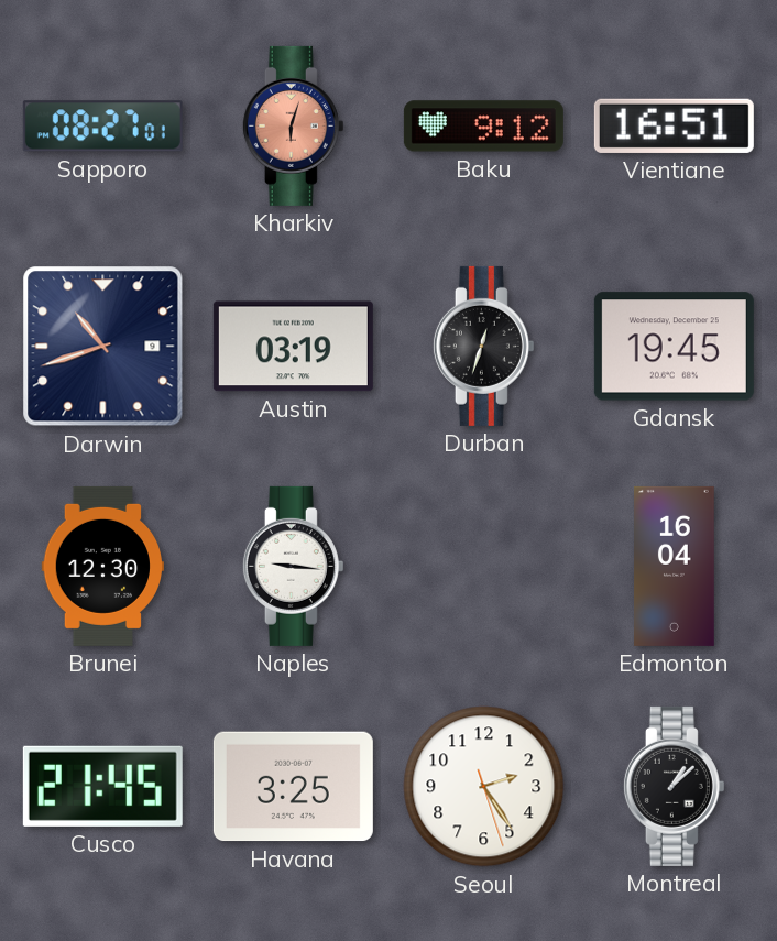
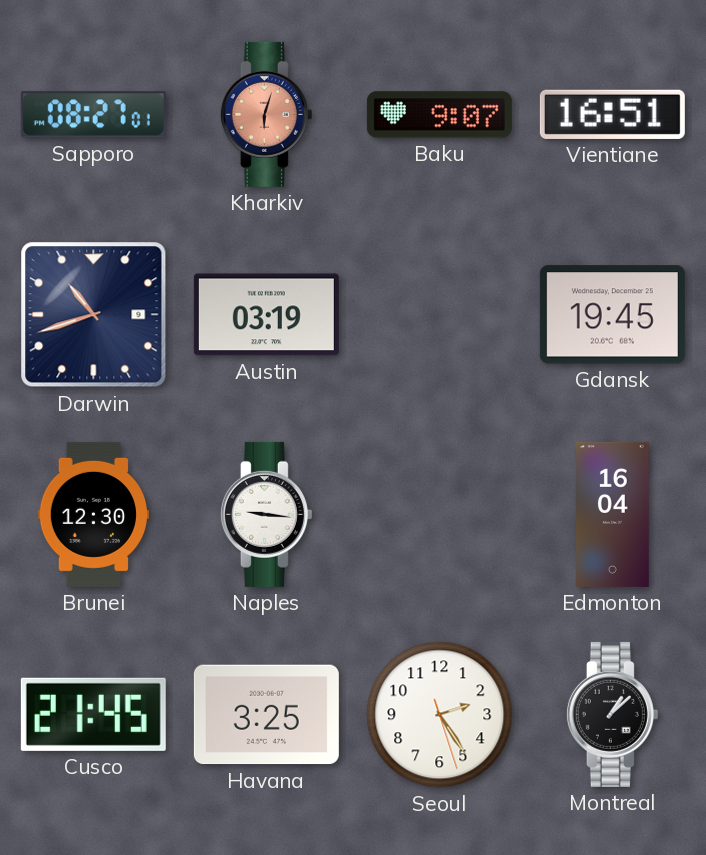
Baku: 9:12 -> 9:07
Durban: 12:33 -> none
